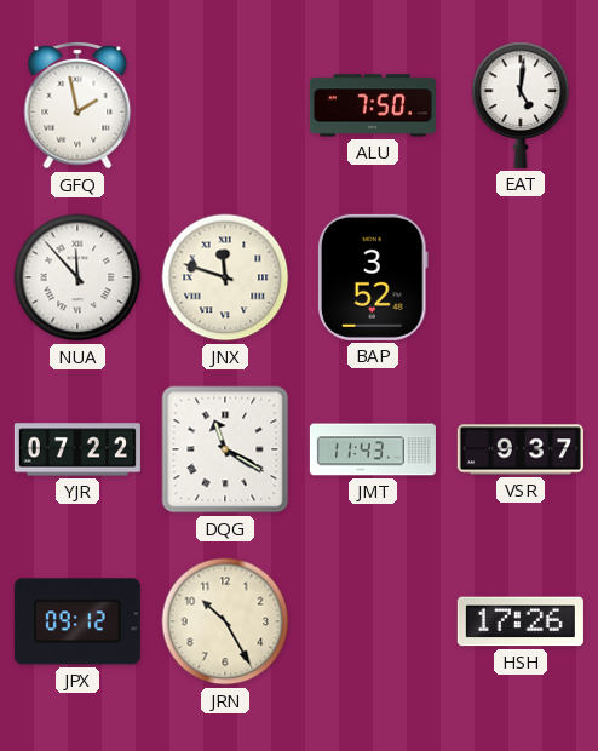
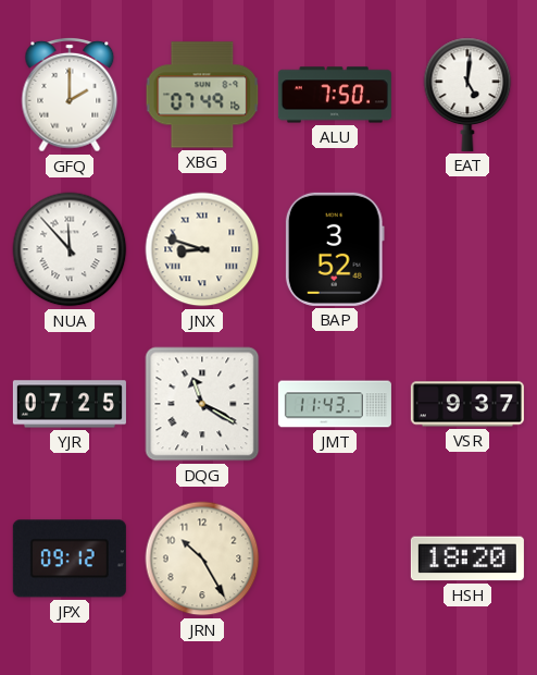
GFQ: 1:58 -> 2:00
XBG: none -> 07:49
JNX: 11:48 -> 8:48
YJR: 07:22 -> 07:25
HSH: 17:26 -> 18:20
